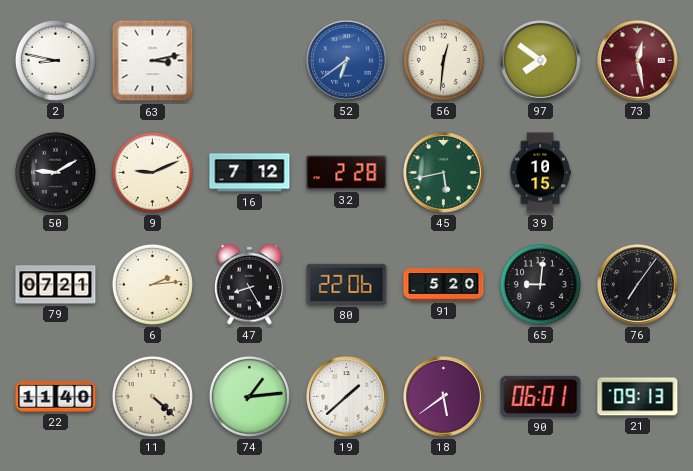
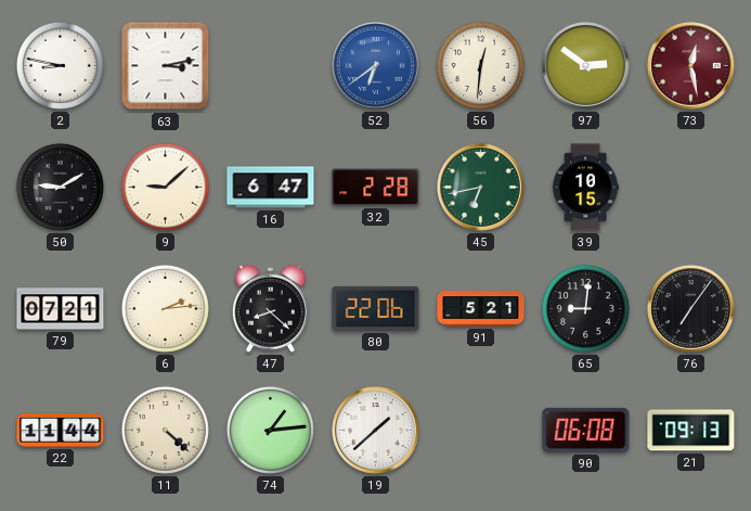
97: 7:51 -> 2:51
9: 9:11 -> 9:08
16: 7:12 -> 6:47
45: 5:43 -> 6:43
47: 8:25 -> 8:22
91: 5:20 -> 5:21
22: 11:40 -> 11:44
18: 5:39 -> none
90: 06:01 -> 06:08
